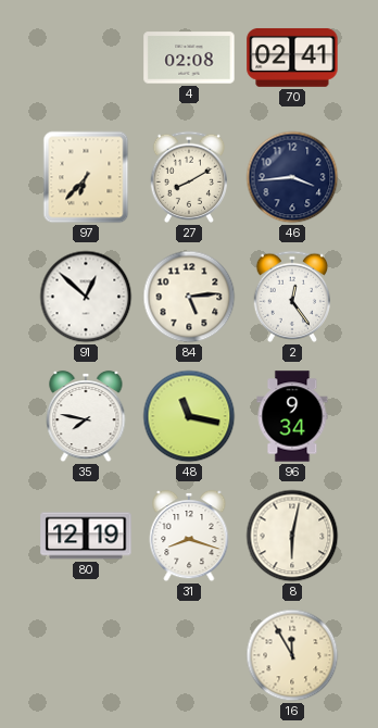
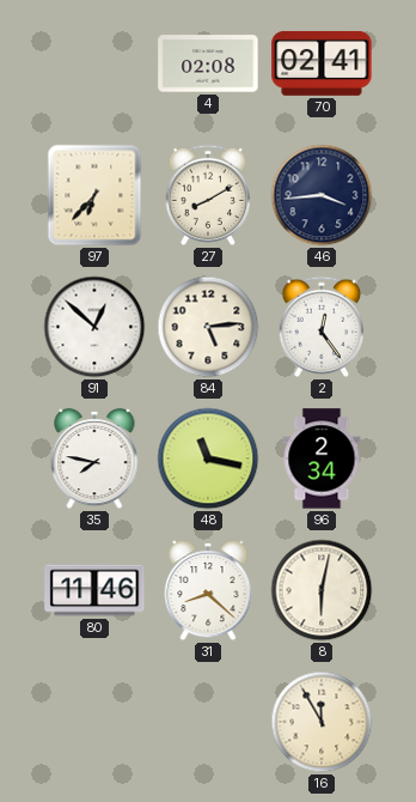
96: 9:34 -> 2:34
80: 12:19 -> 11:46
31: 8:18 -> 8:22
